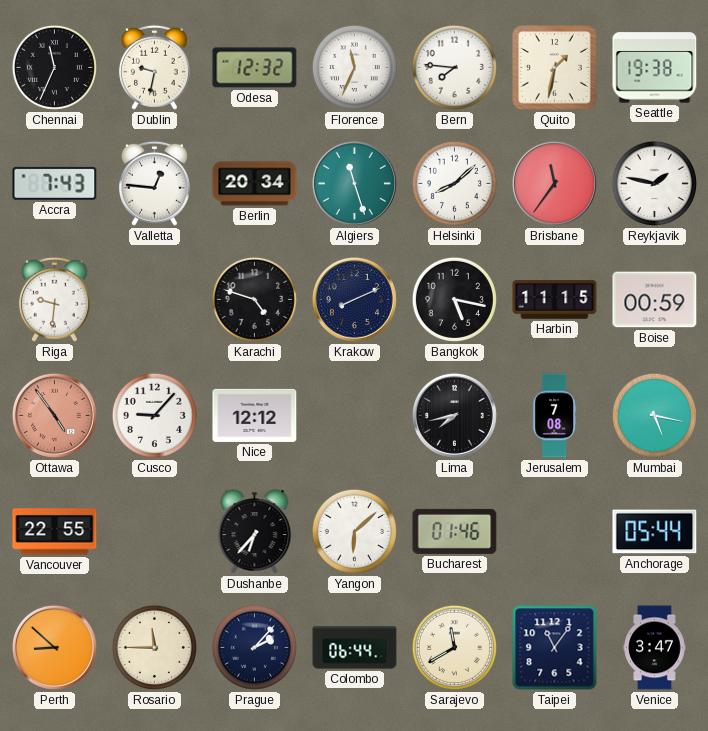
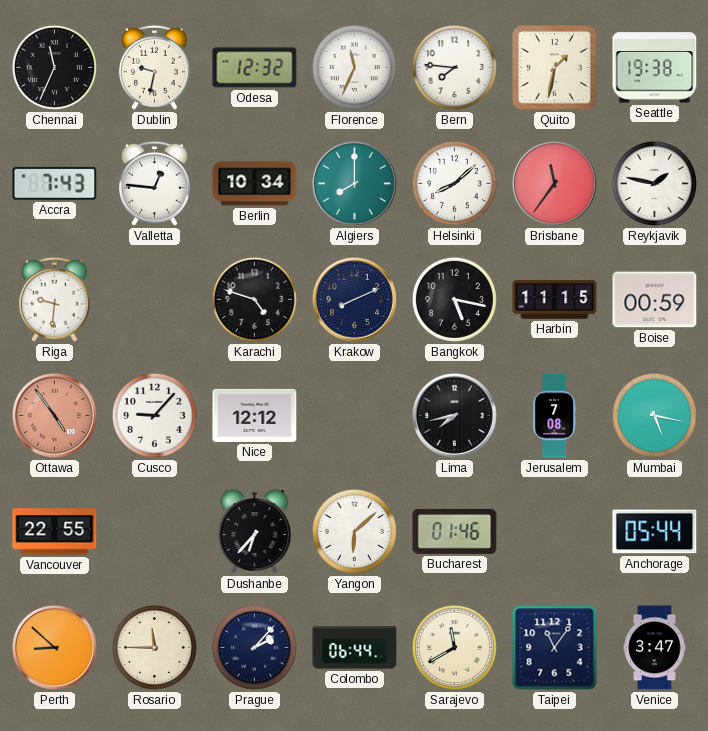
Berlin: 20:34 -> 10:34
Algiers: 11:27 -> 8:00
